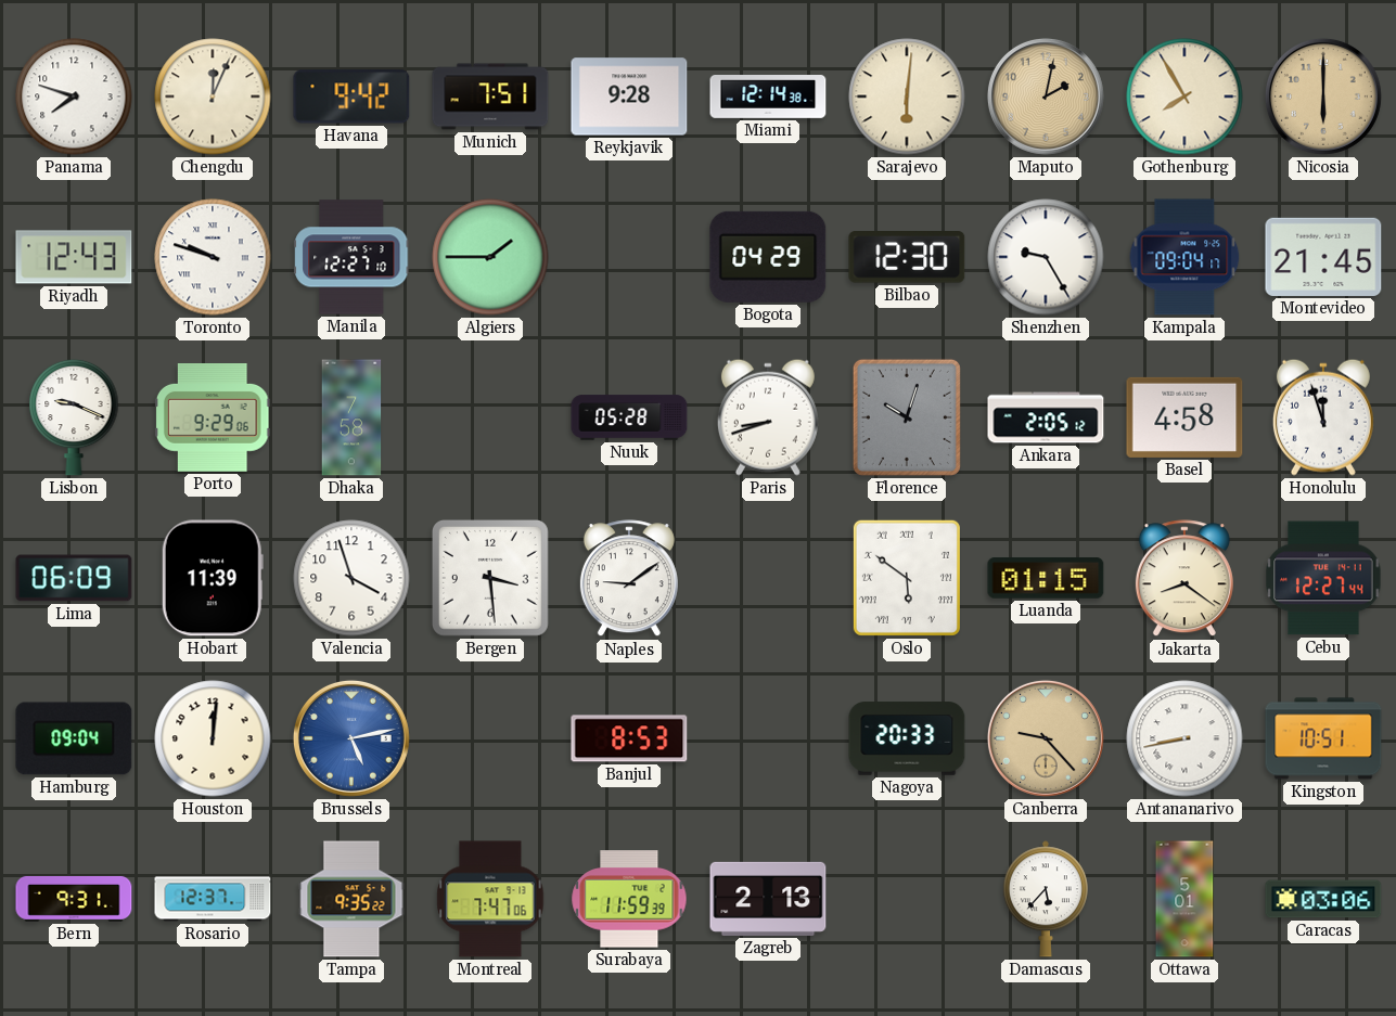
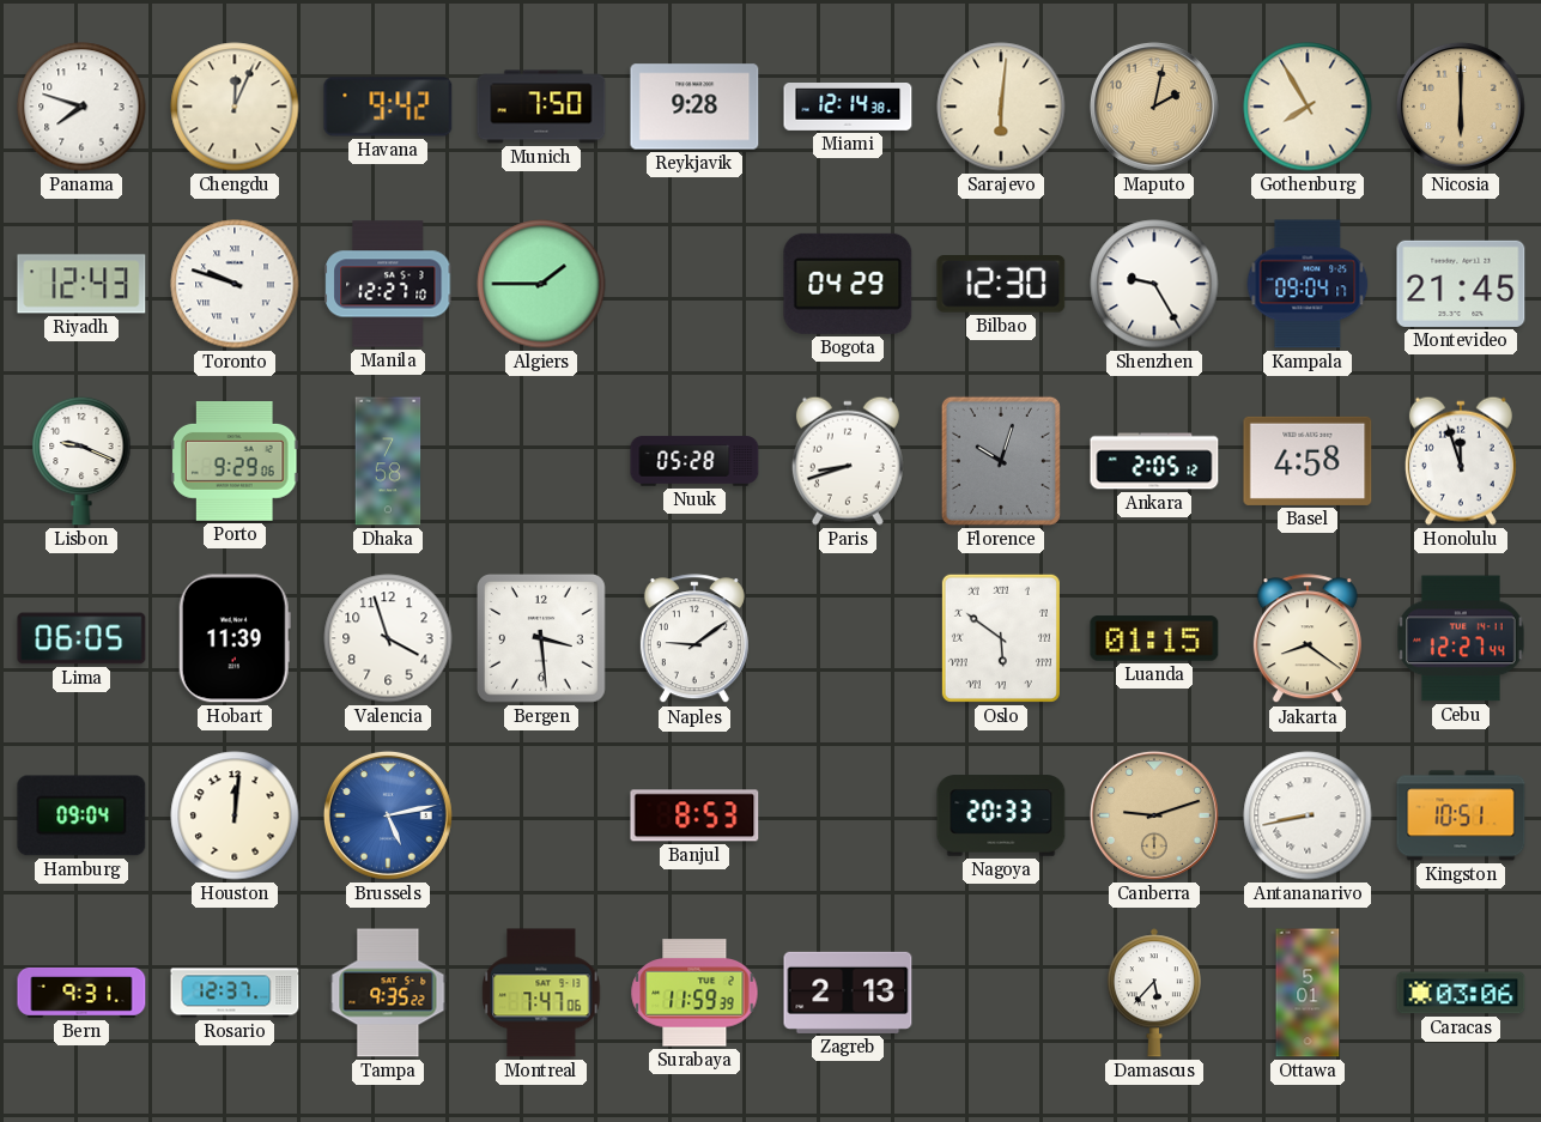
Munich: 7:51 -> 7:50
Lima: 06:09 -> 06:05
Canberra: 9:23 -> 9:12
